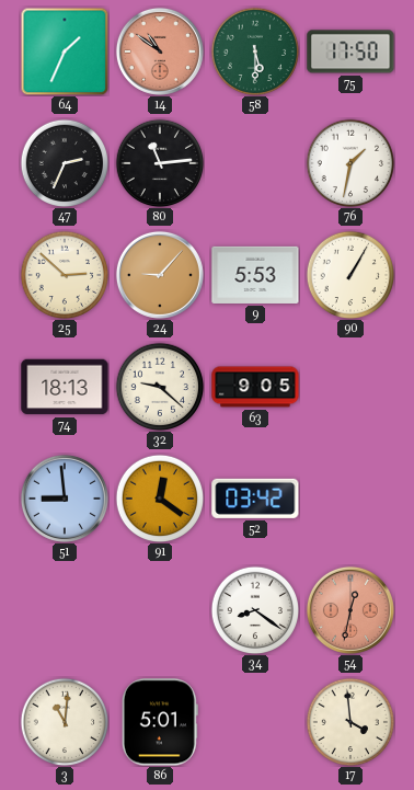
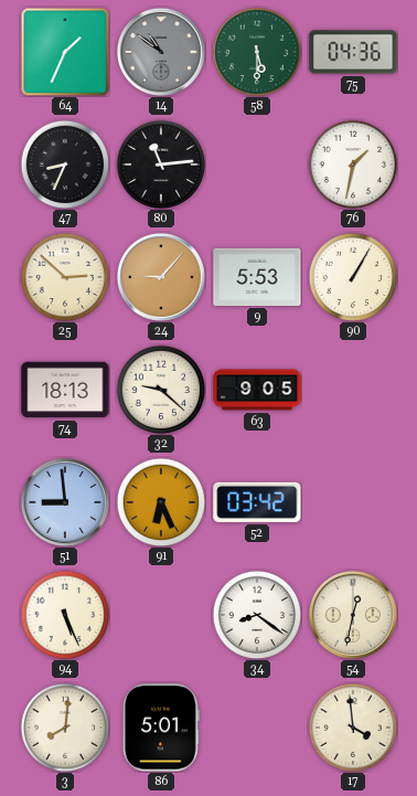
14 dial: salmon -> grey
75: 17:50 -> 04:36
47: 2:34 -> 8:34
91: 12:21 -> 6:26
94: none -> 5:26
54 dial: salmon -> cream
3: 11:01 -> 8:01
